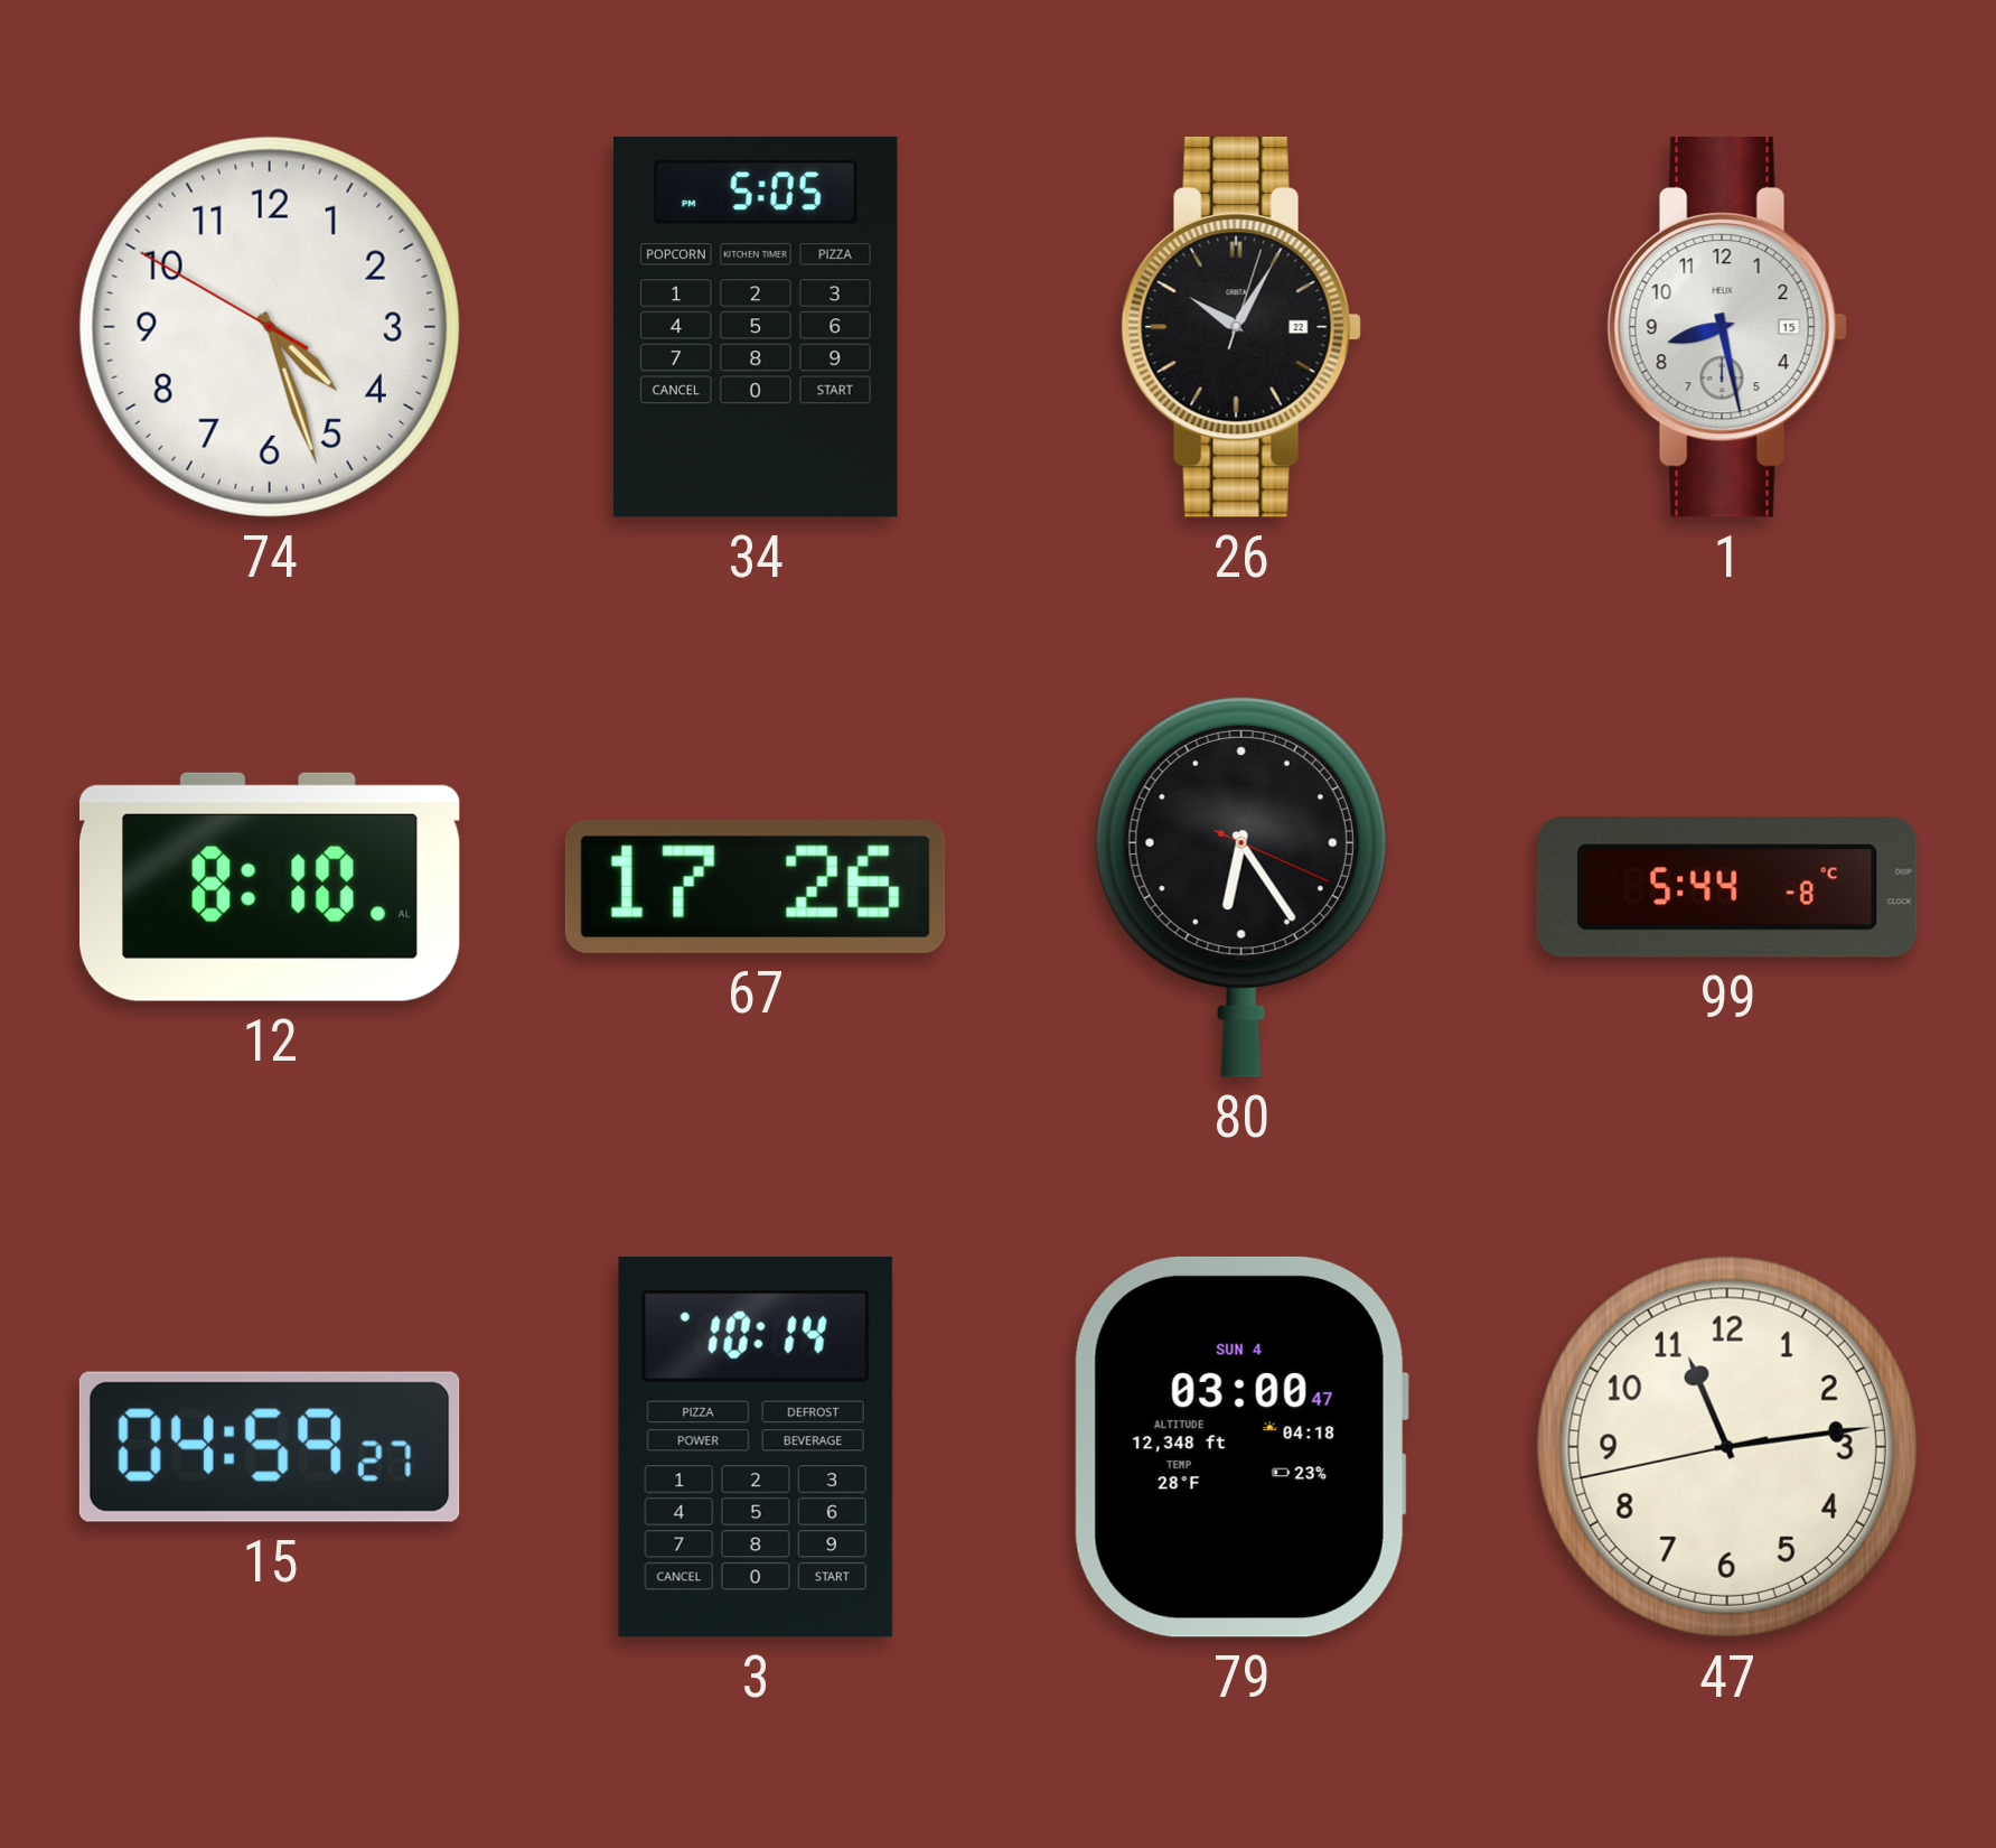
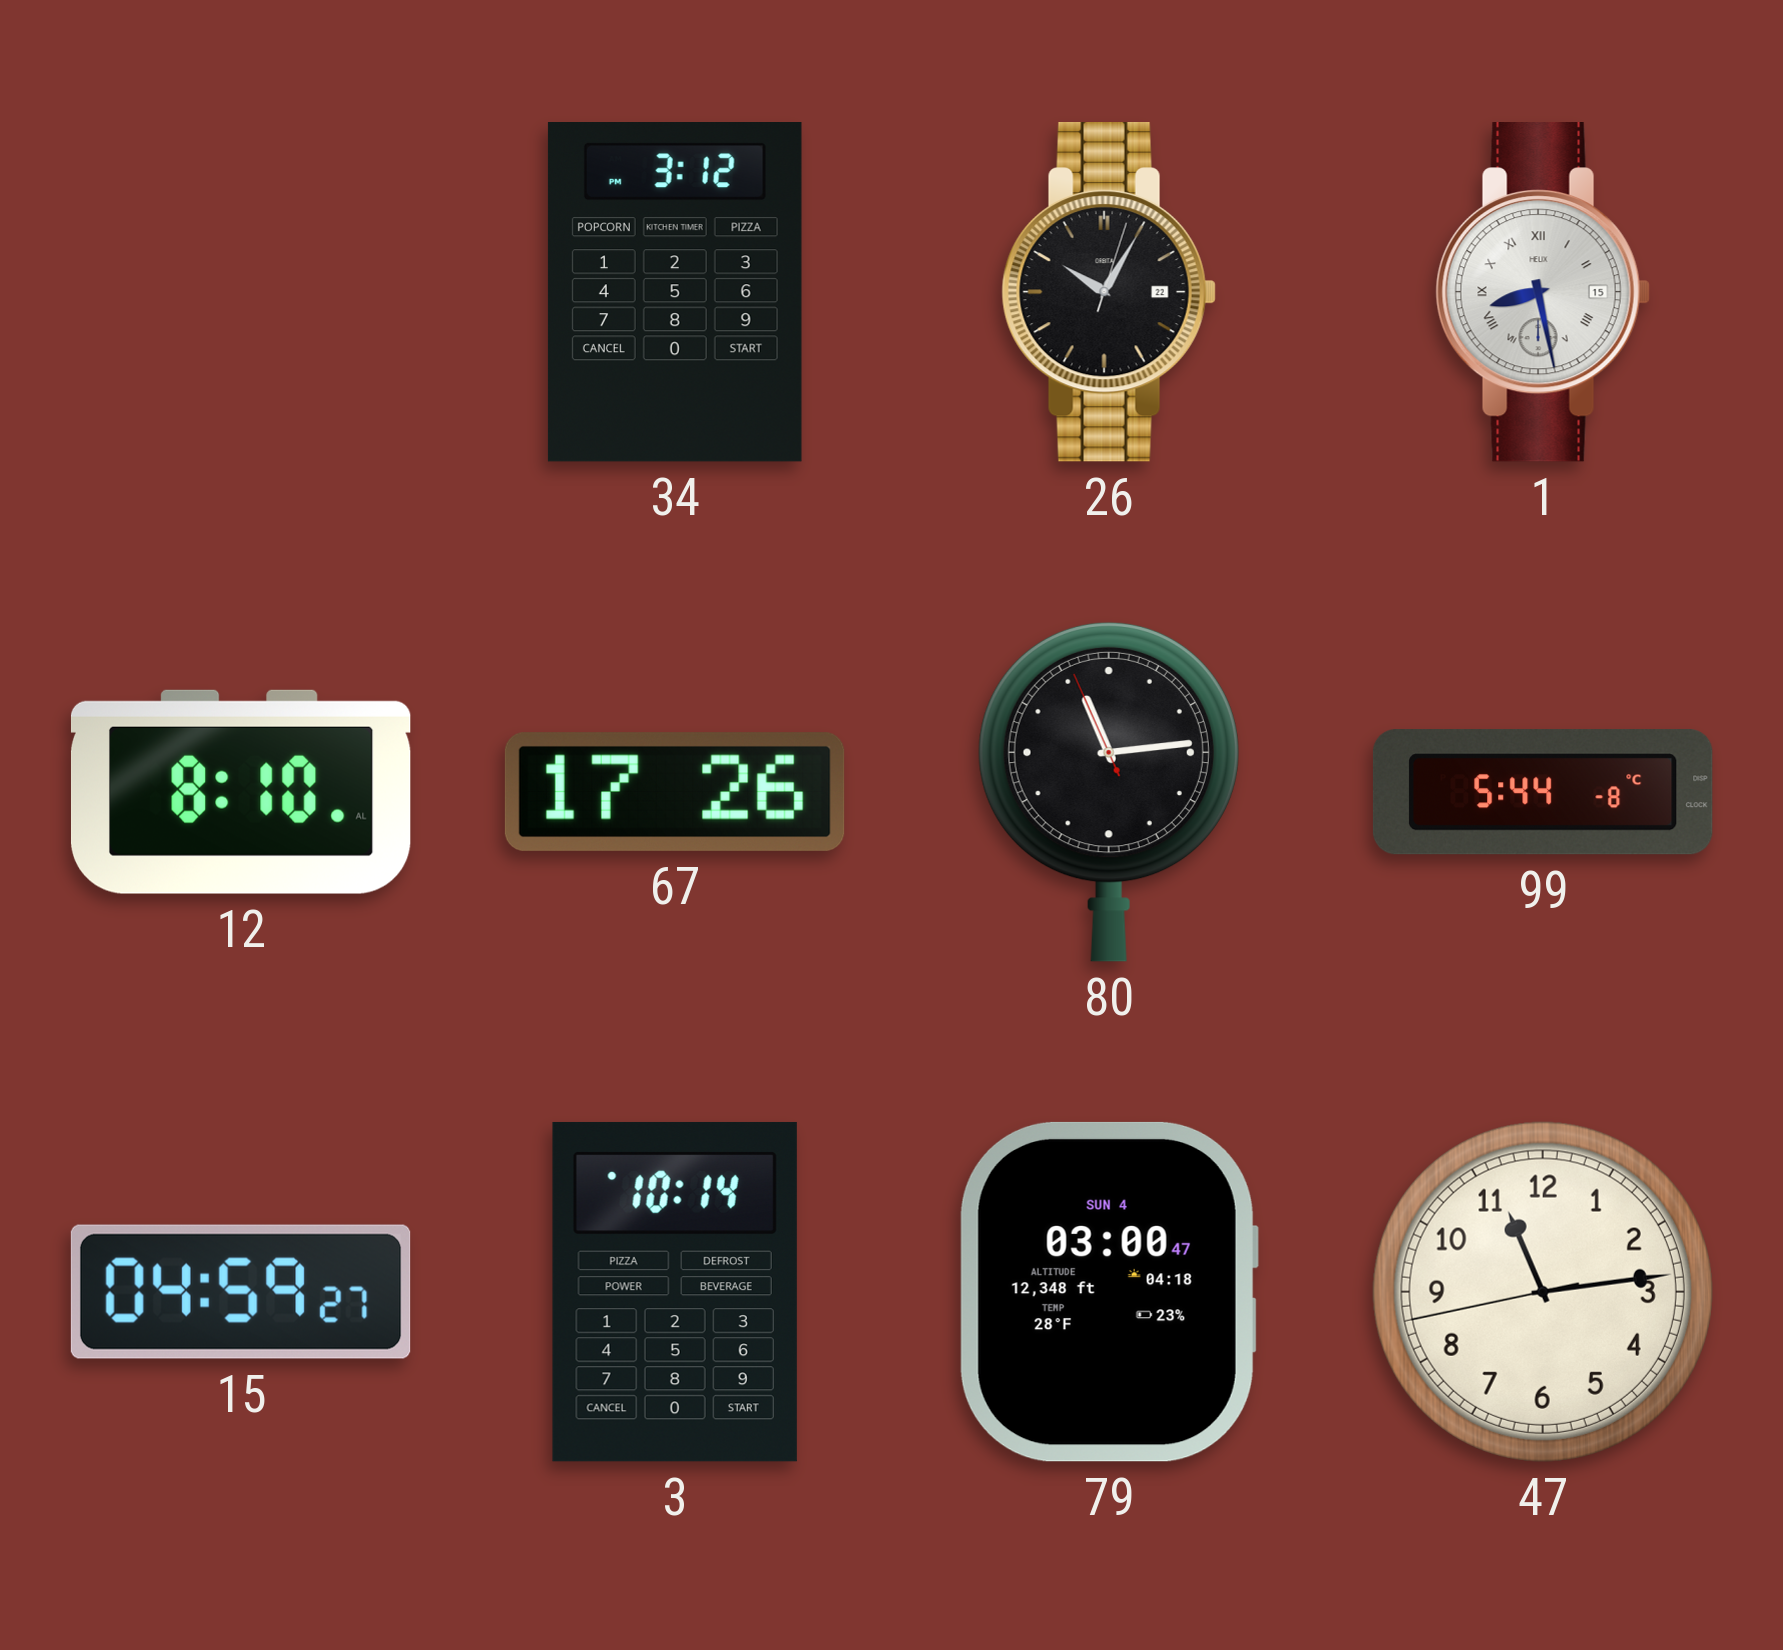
74: 4:26 -> none
34: 5:05 -> 3:12
1 numerals: Arabic -> Roman
80: 6:24 -> 11:13
